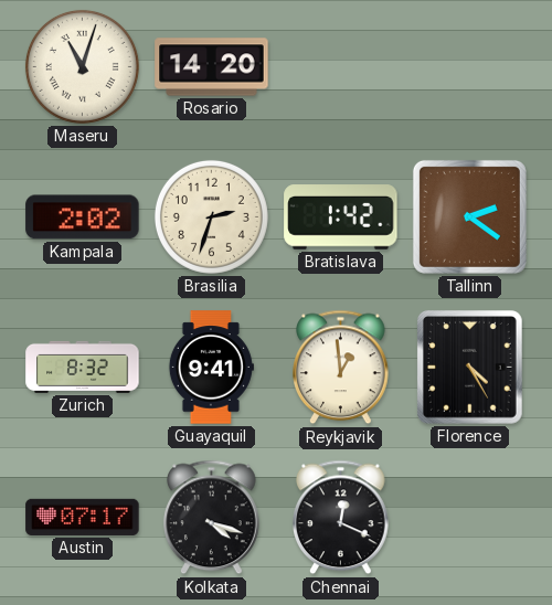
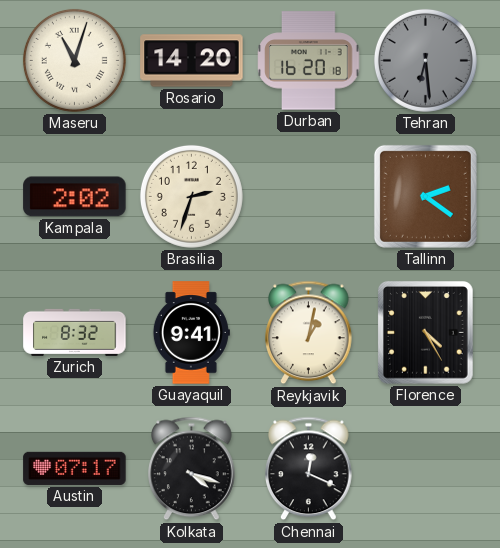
Durban: none -> 16:20
Tehran: none -> 6:29
Bratislava: 1:42 -> none
Reykjavik: 12:59 -> 1:02
